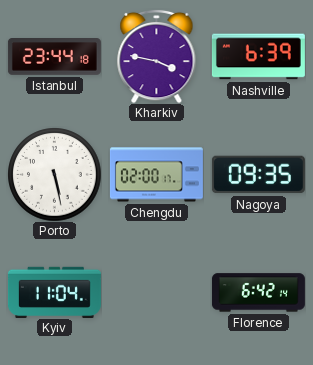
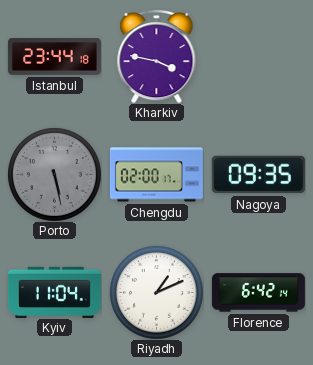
Nashville: 6:39 -> none
Porto dial: white -> grey
Riyadh: none -> 1:11
